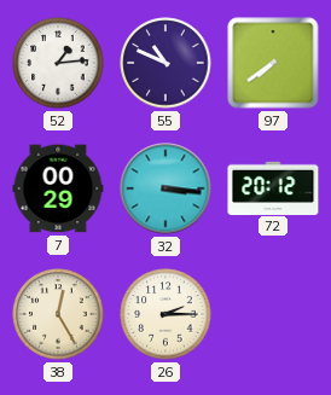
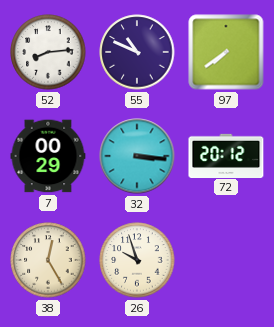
52: 1:14 -> 8:14
26: 2:15 -> 9:57
